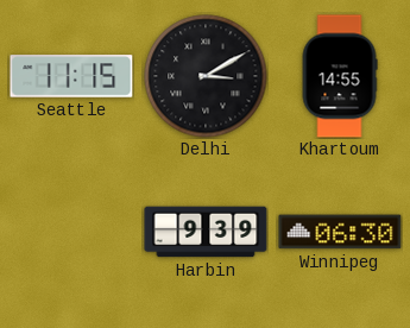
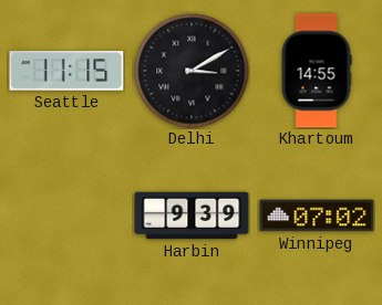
Winnipeg: 06:30 -> 07:02
